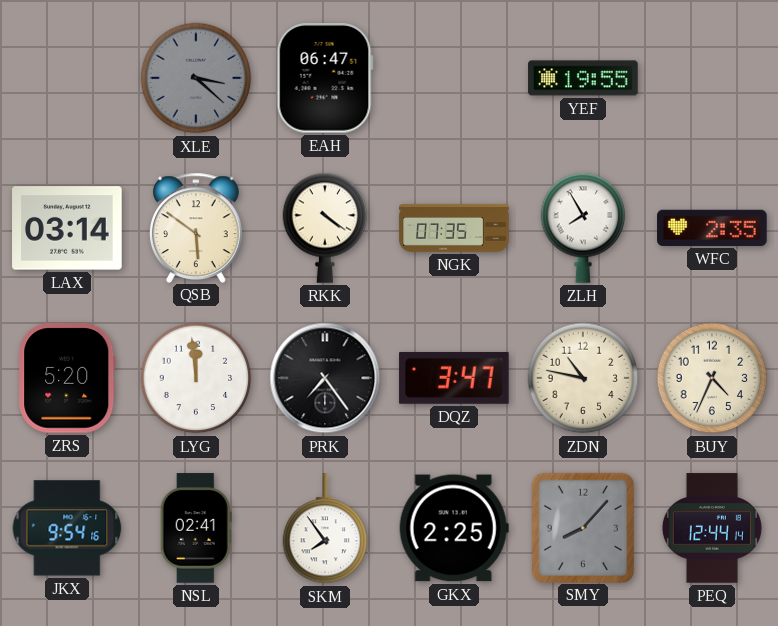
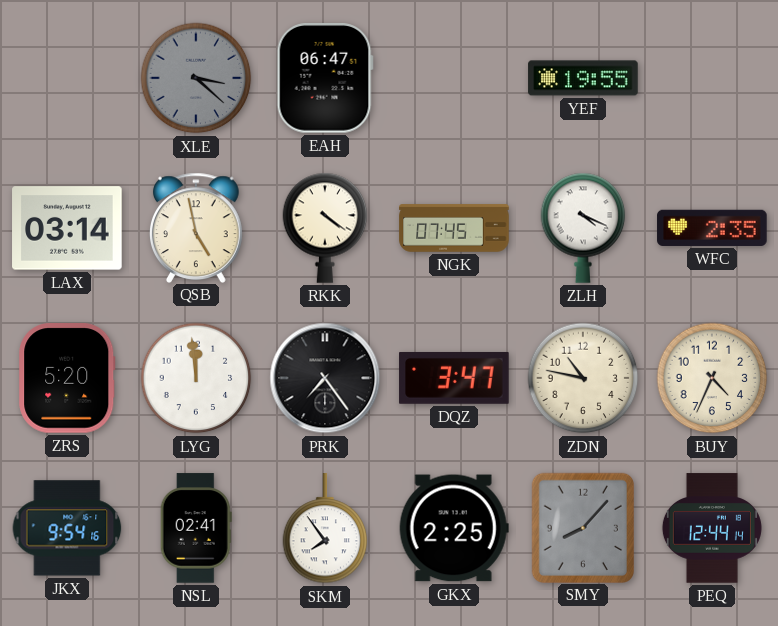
QSB: 5:51 -> 4:58
NGK: 07:35 -> 07:45
ZLH: 7:55 -> 4:19
